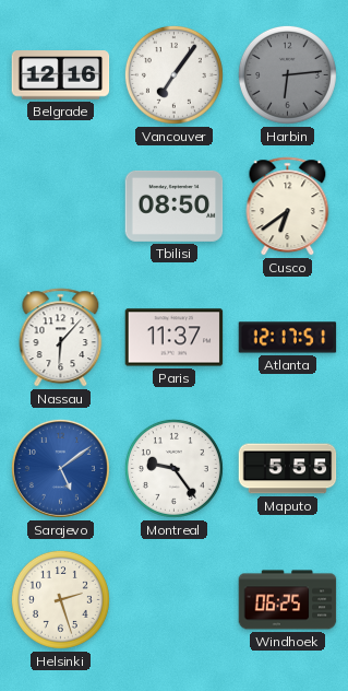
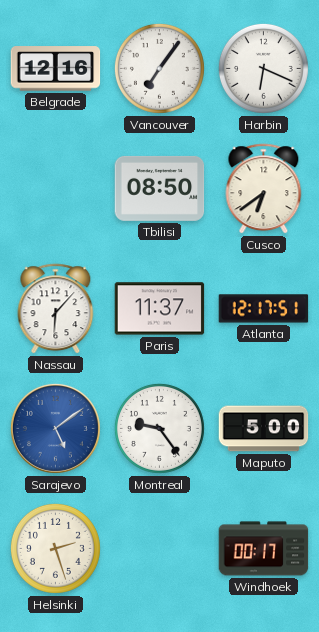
Harbin: 6:14 -> 6:19
Harbin dial: grey -> white
Maputo: 5:55 -> 5:00
Windhoek: 06:25 -> 00:17
